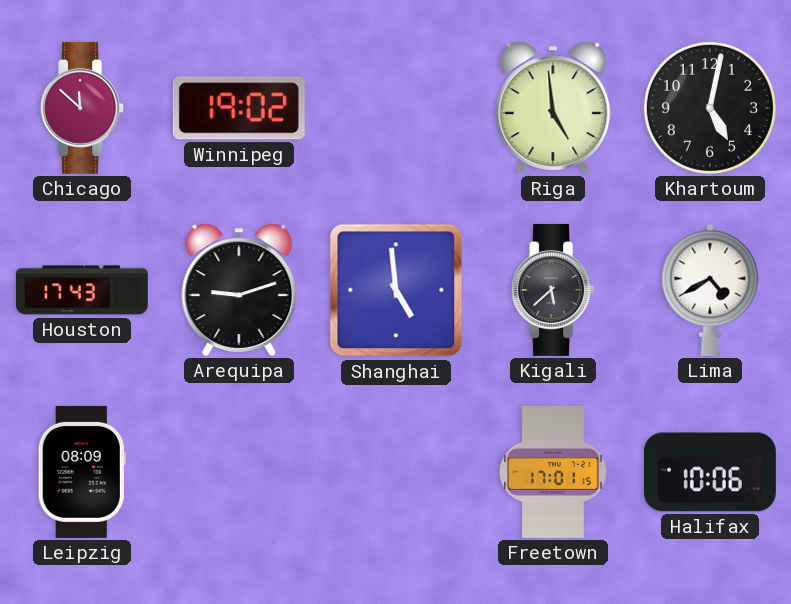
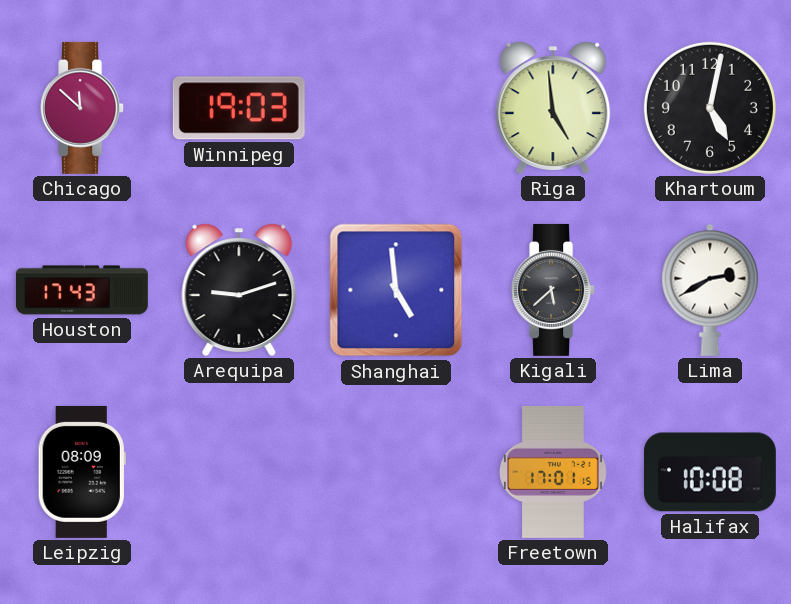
Winnipeg: 19:02 -> 19:03
Lima: 4:40 -> 2:40
Halifax: 10:06 -> 10:08
